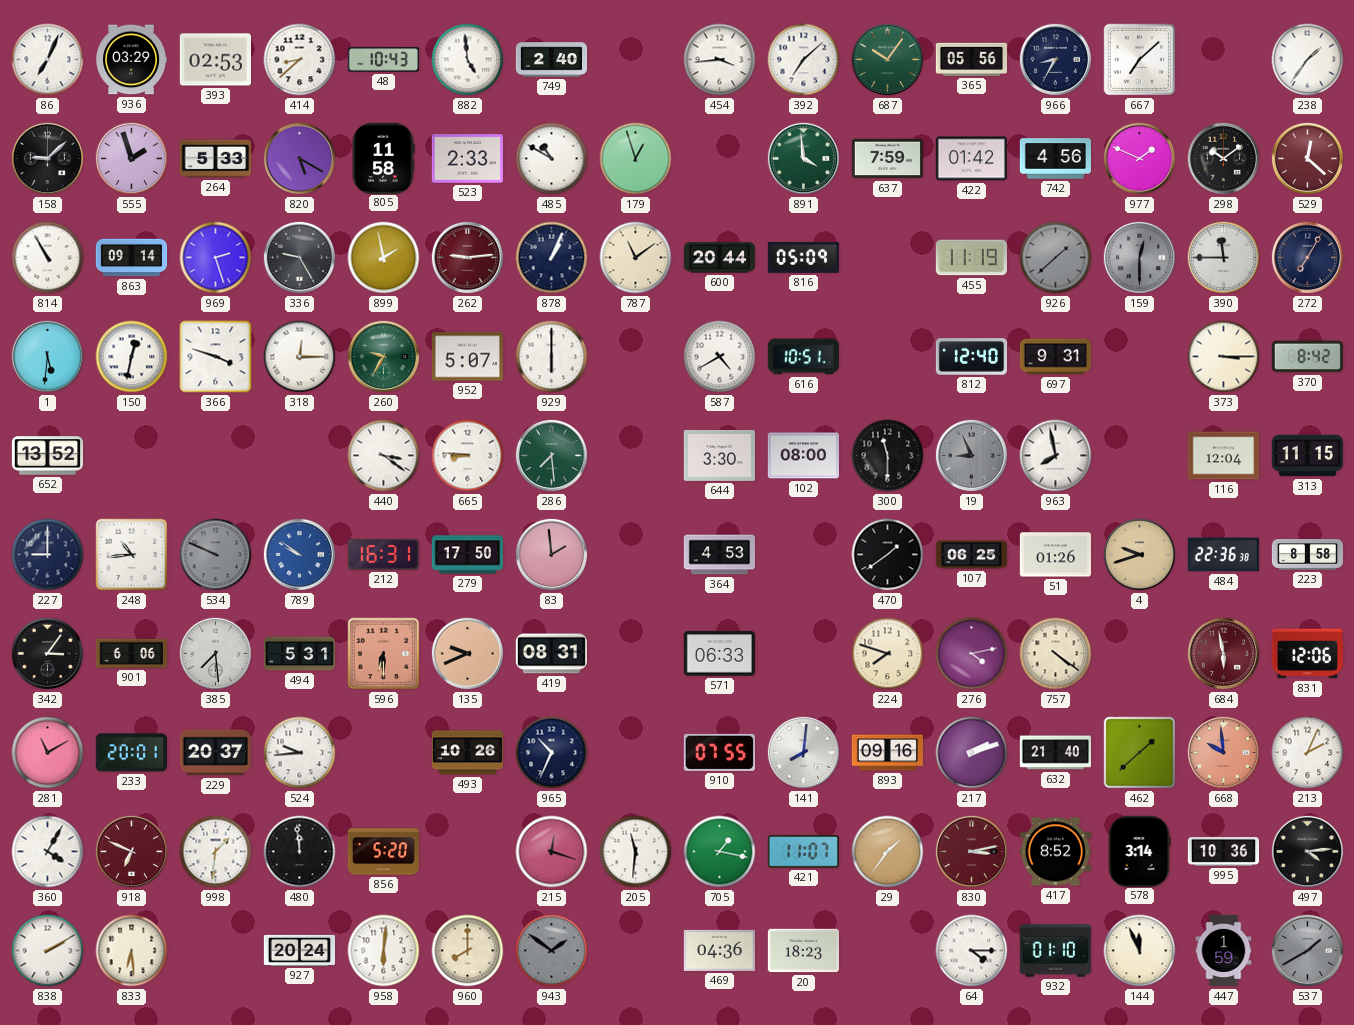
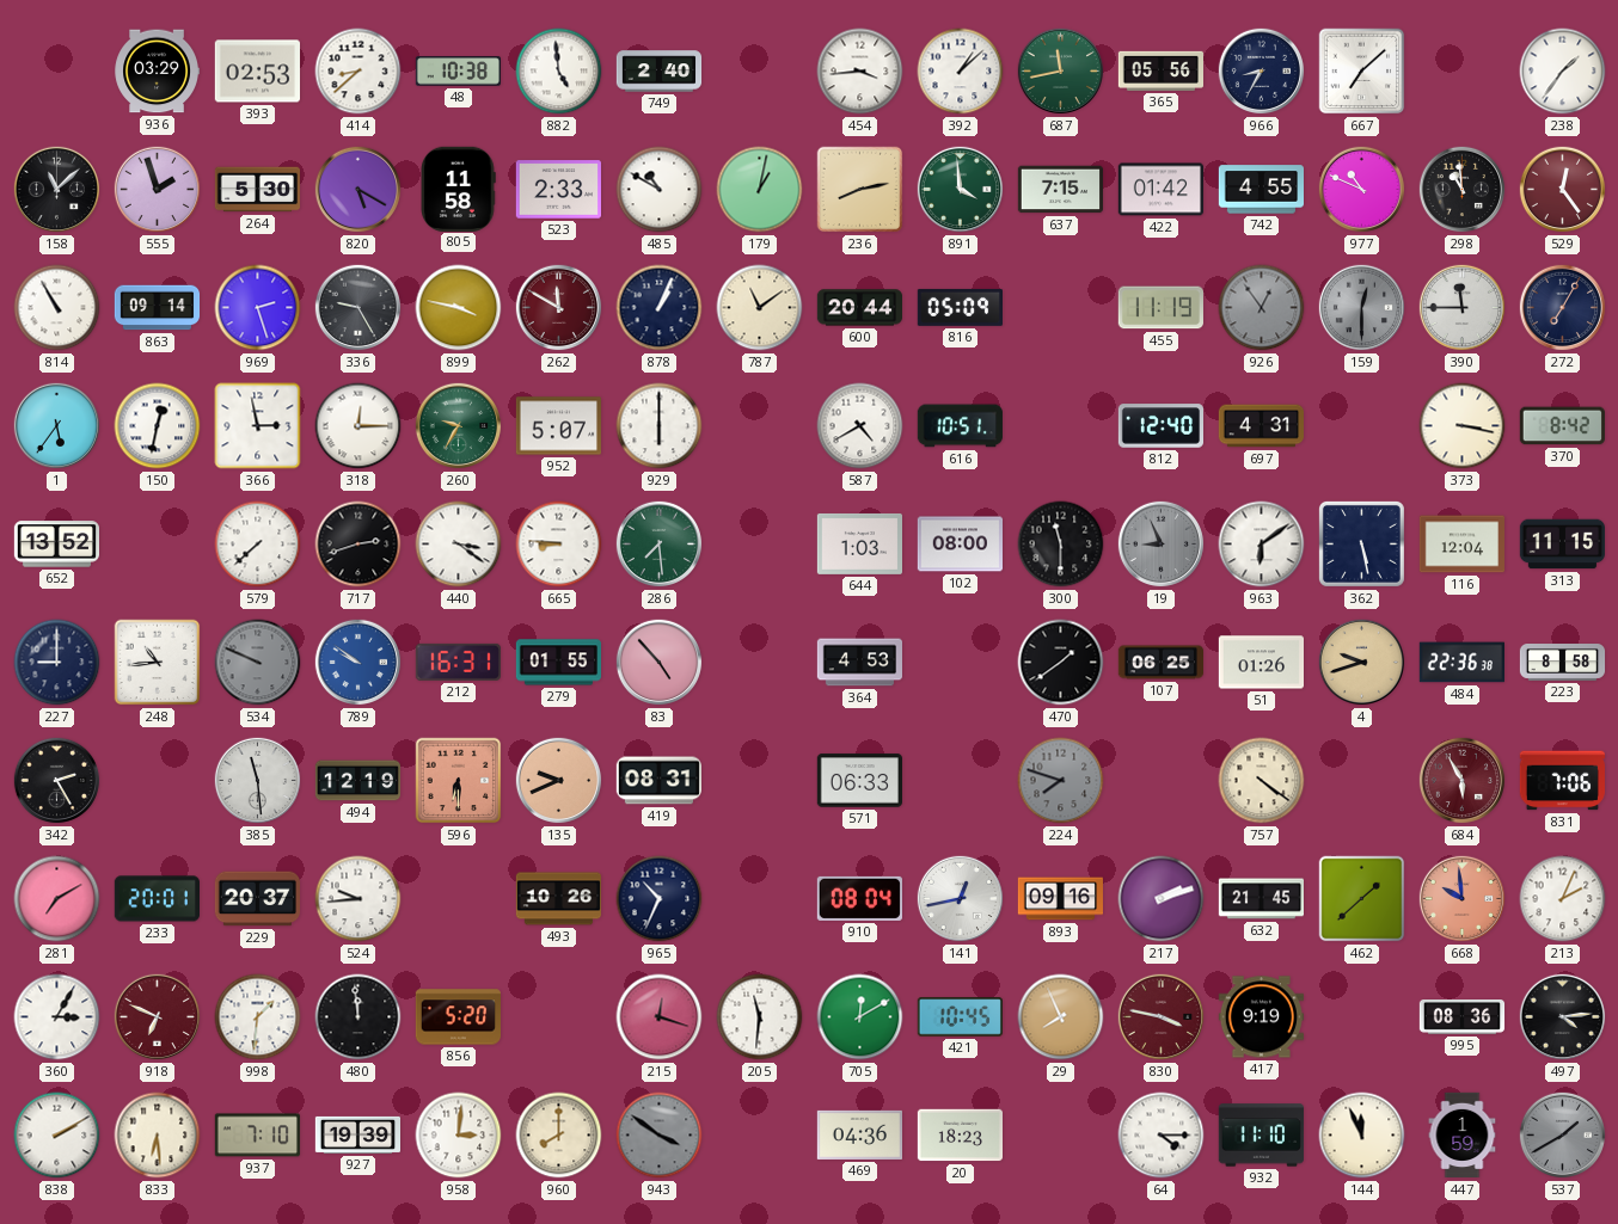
86: 7:04 -> none
48: 10:43 -> 10:38
392: 7:08 -> 1:08
687: 10:06 -> 11:43
158: 9:08 -> 11:08
264: 5:33 -> 5:30
179: 12:57 -> 1:02
236: none -> 8:13
637: 7:59 -> 7:15
742: 4:56 -> 4:55
977: 1:49 -> 10:49
298: 10:09 -> 10:59
529: 12:22 -> 12:24
899: 1:58 -> 3:47
262: 9:14 -> 11:50
926: 1:38 -> 12:54
1: 5:31 -> 5:36
366: 3:48 -> 2:58
697: 9:31 -> 4:31
373: 3:15 -> 3:17
579: none -> 7:38
717: none -> 2:42
644: 3:30 -> 1:03
963: 7:58 -> 6:09
362: none -> 5:28
279: 17:50 -> 01:55
83: 1:59 -> 4:53
342: 3:06 -> 2:25
901: 6:06 -> none
385: 7:29 -> 11:29
494: 5:31 -> 12:19
224 dial: cream -> grey
276: 4:13 -> none
684: 5:58 -> 5:55
831: 12:06 -> 7:06
281: 11:10 -> 7:10
910: 07:55 -> 08:04
141: 8:01 -> 12:43
632: 21:40 -> 21:45
360: 4:05 -> 3:05
705: 1:17 -> 12:10
421: 11:07 -> 10:45
29: 1:36 -> 7:56
830: 3:13 -> 3:47
417: 8:52 -> 9:19
578: 3:14 -> none
995: 10:36 -> 08:36
937: none -> 7:10
927: 20:24 -> 19:39
958: 6:01 -> 3:01
943: 1:51 -> 3:51
932: 01:10 -> 11:10
